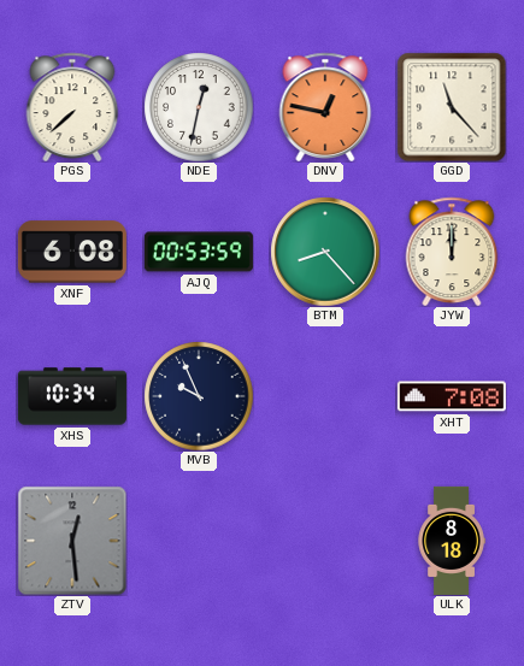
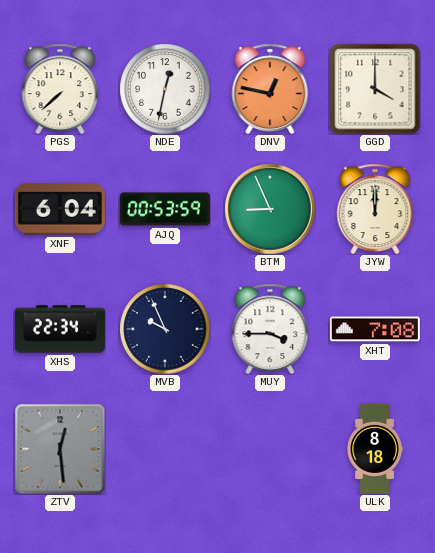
GGD: 11:23 -> 4:00
XNF: 6:08 -> 6:04
BTM: 8:23 -> 8:56
XHS: 10:34 -> 22:34
MUY: none -> 3:45
